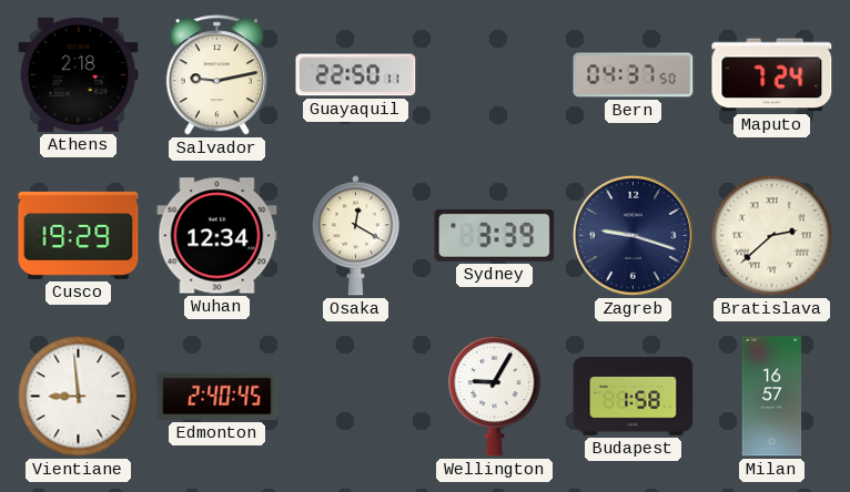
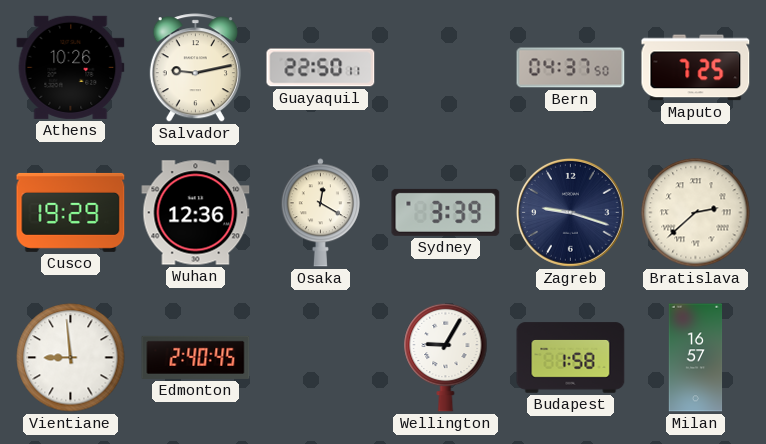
Athens: 2:18 -> 10:26
Maputo: 7:24 -> 7:25
Wuhan: 12:34 -> 12:36
